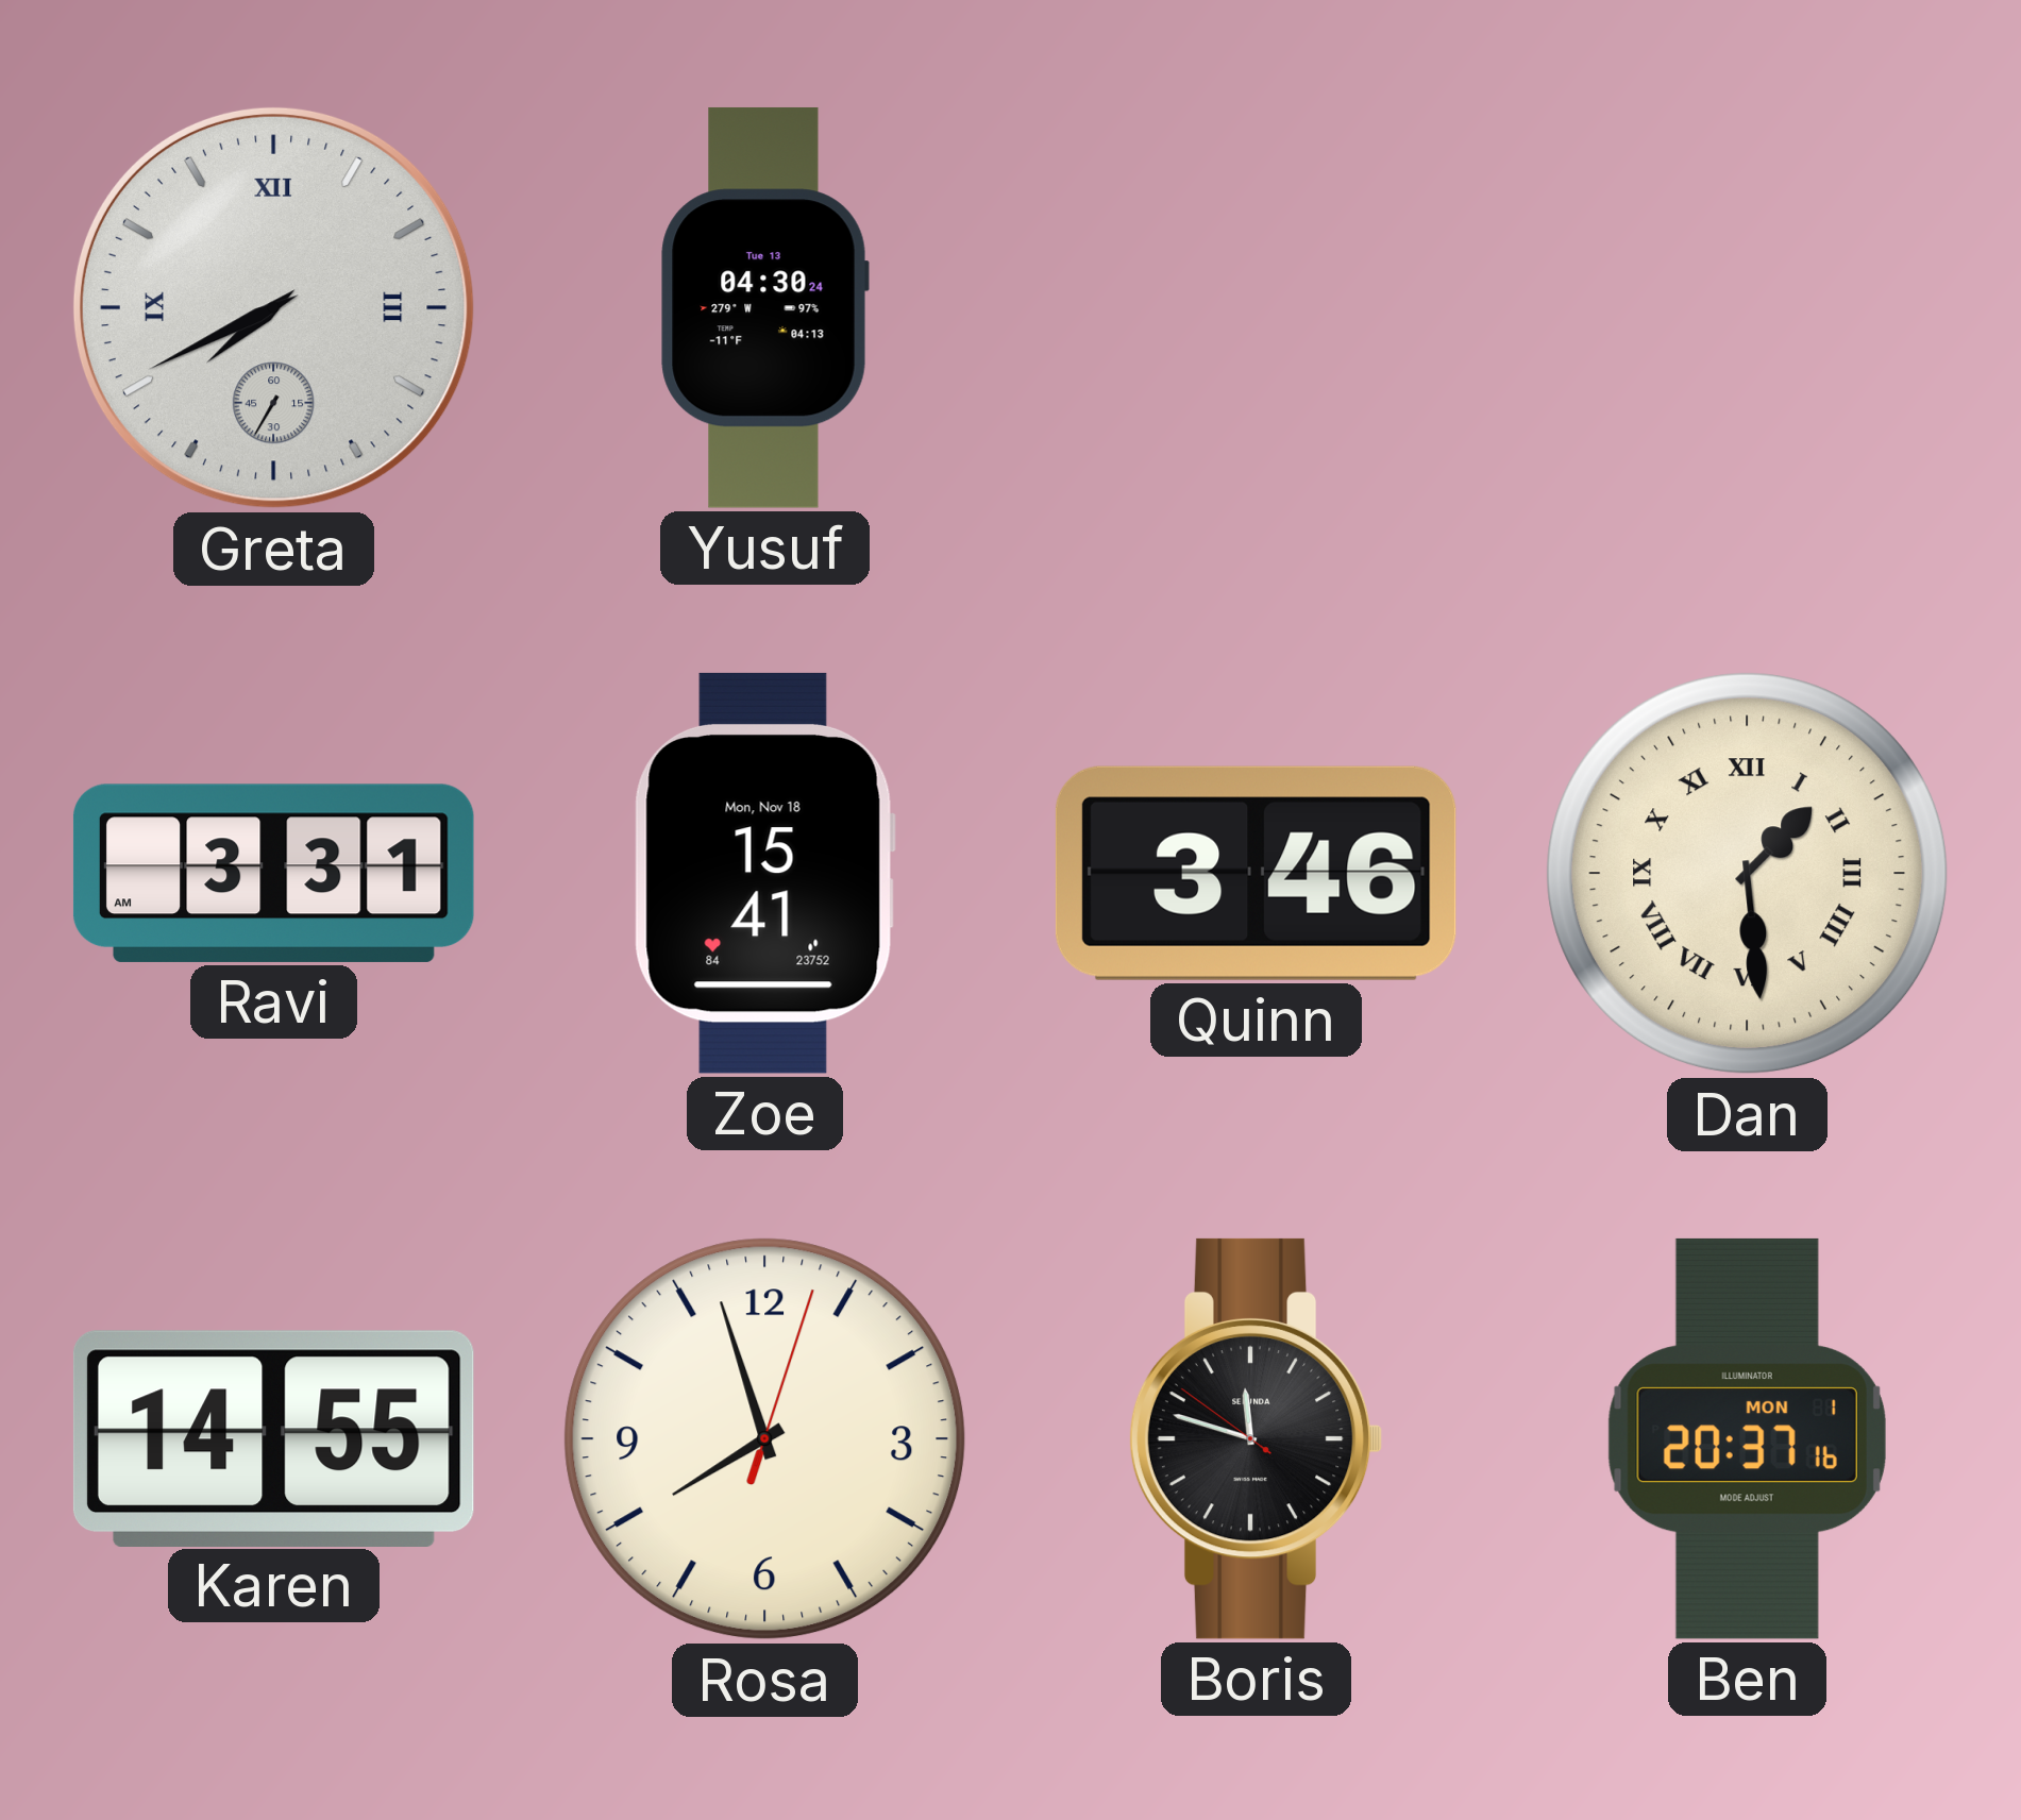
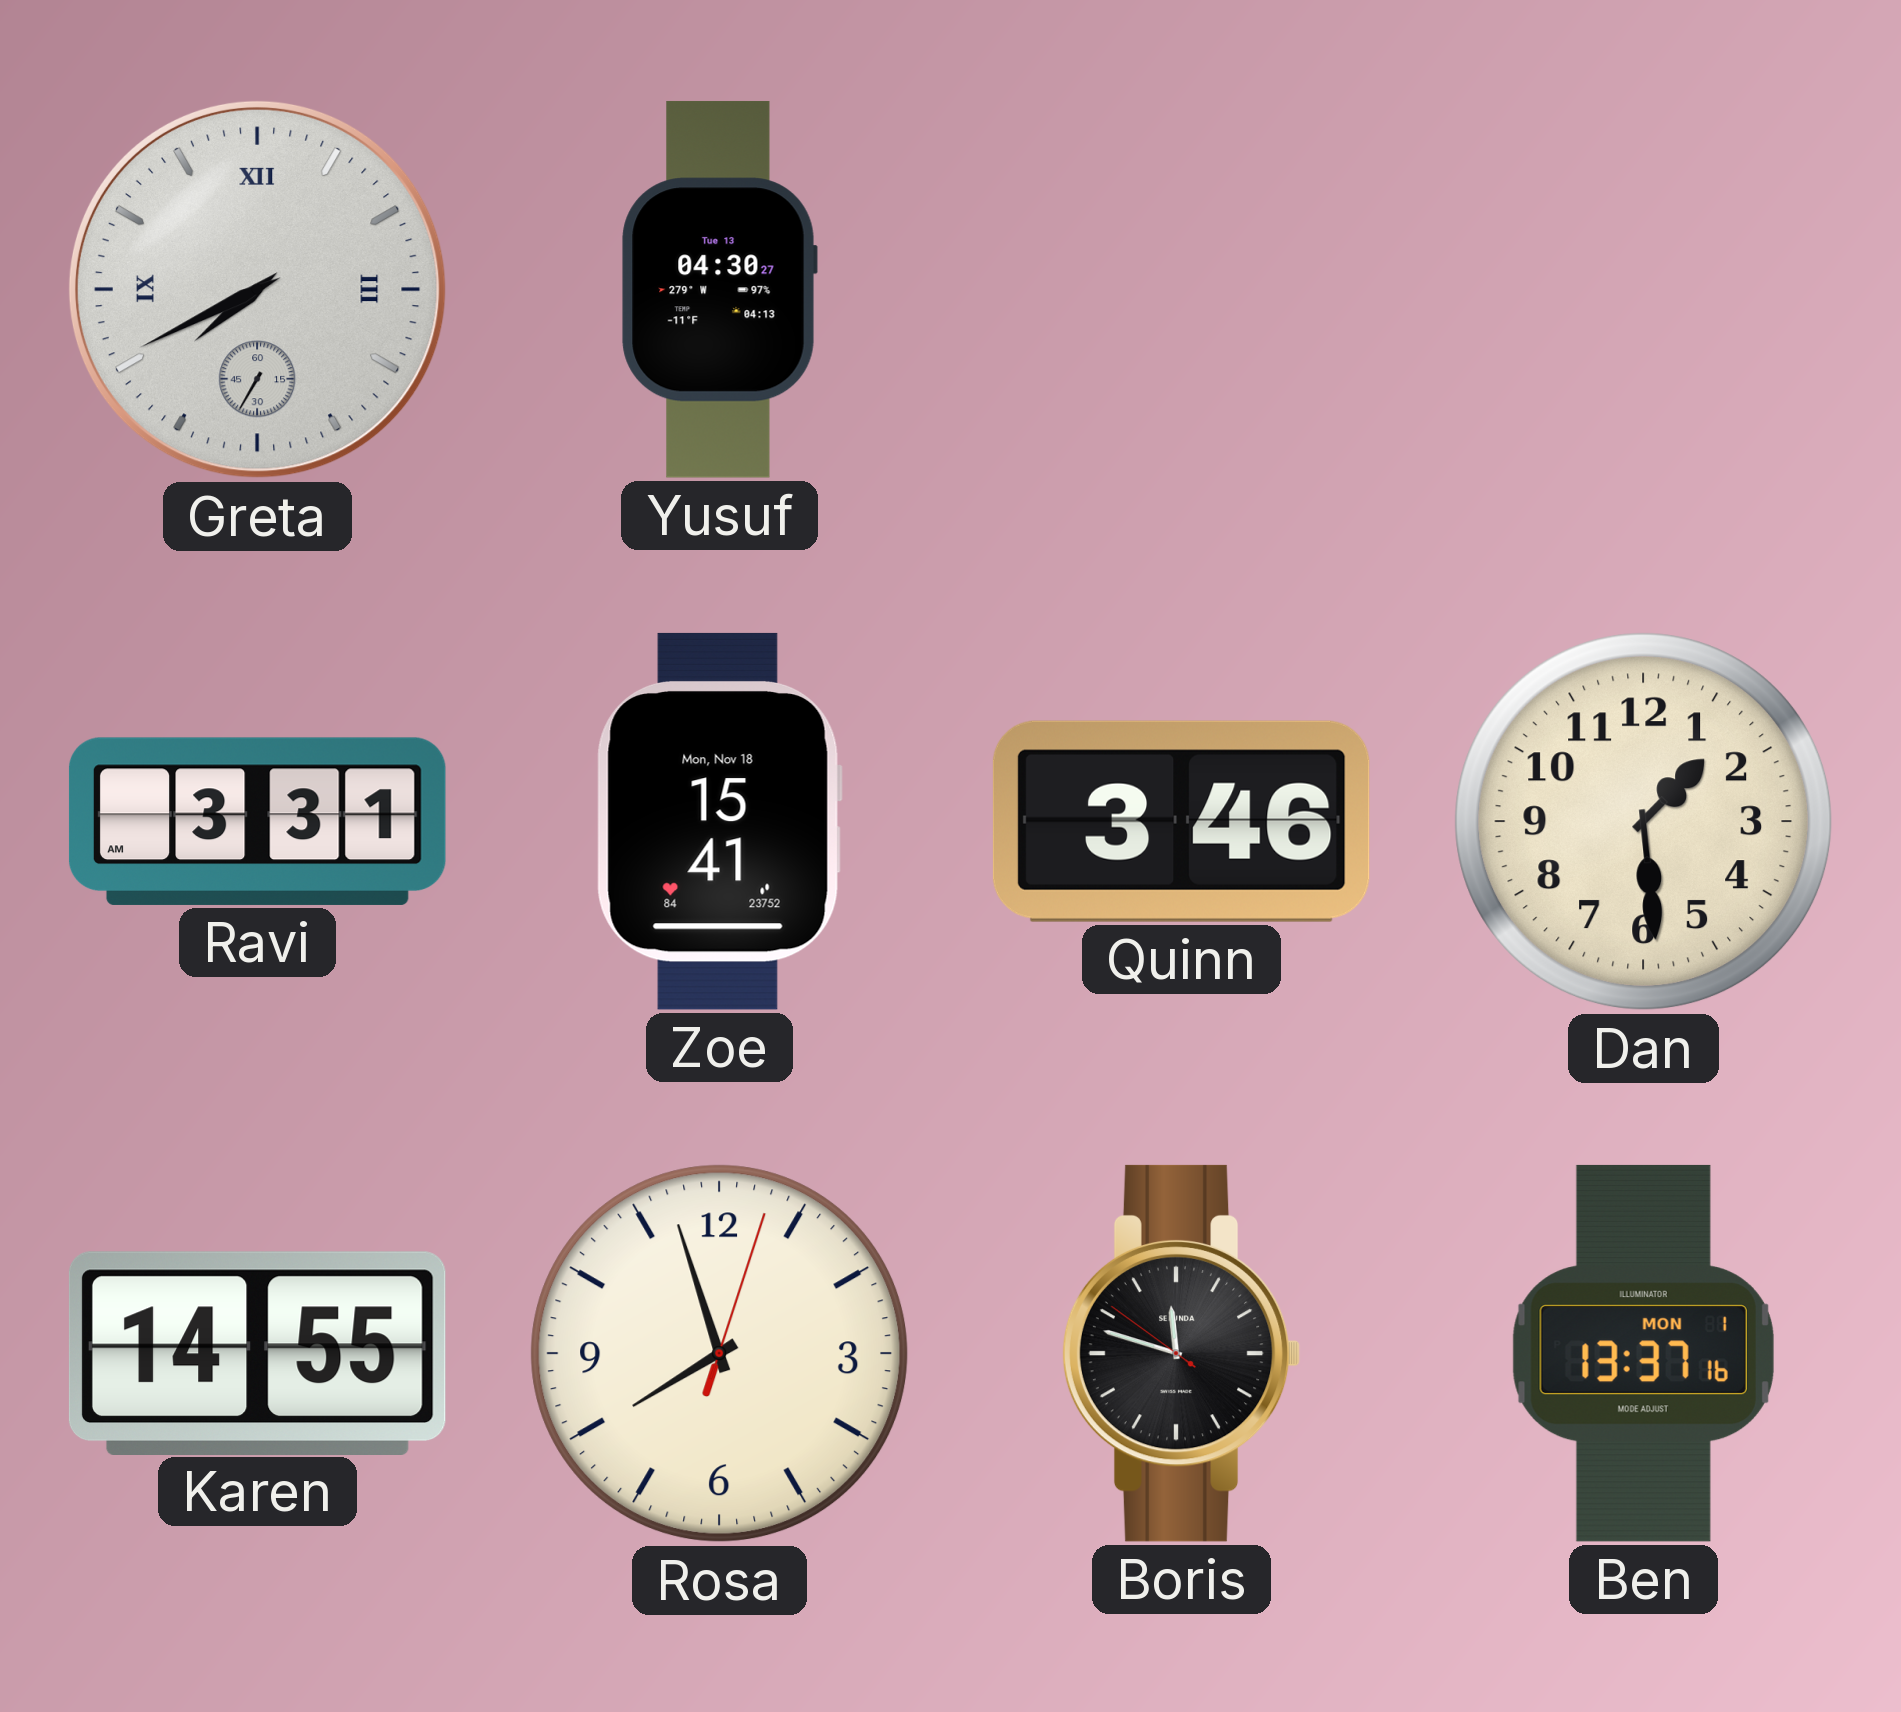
Yusuf: 04:30:24 -> 04:30:27
Dan numerals: Roman -> Arabic
Ben: 20:37 -> 13:37
